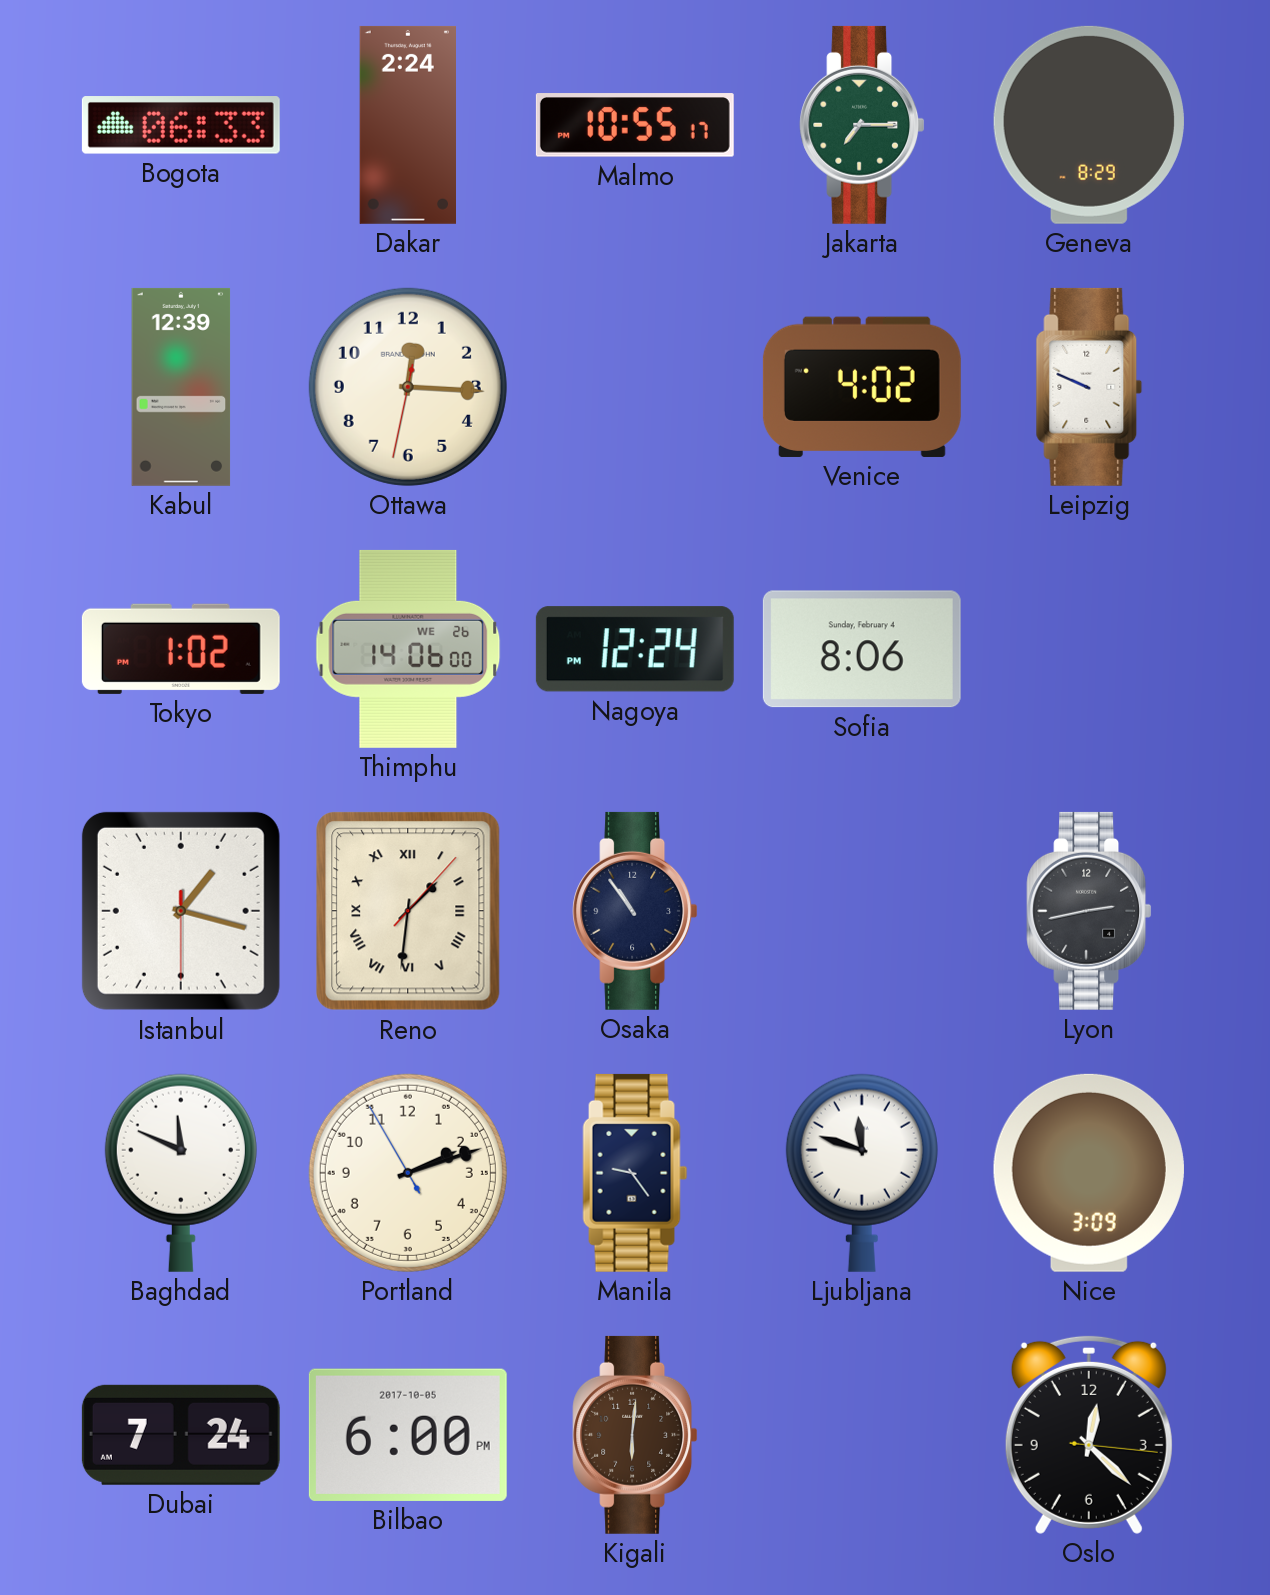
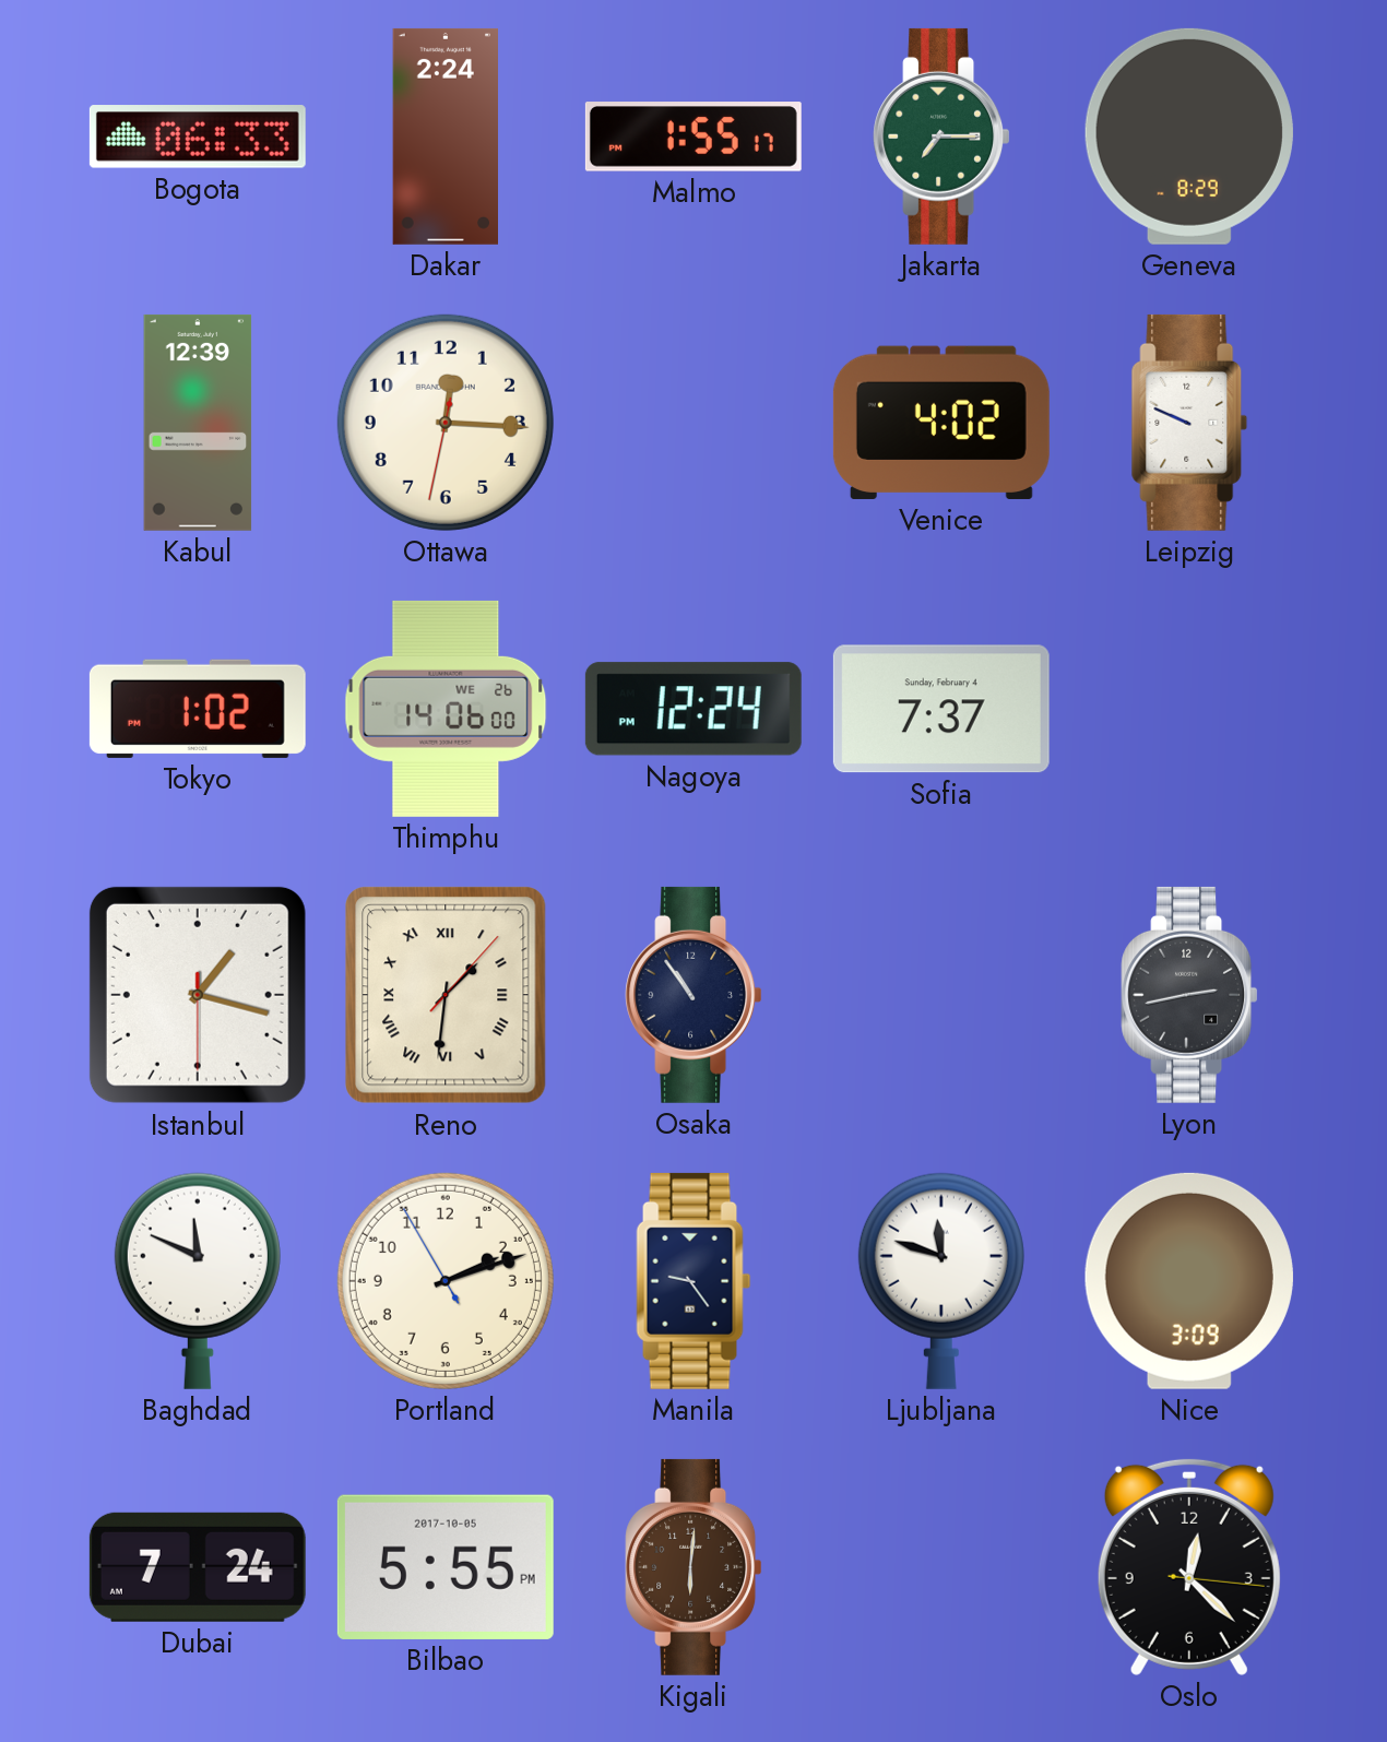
Malmo: 10:55 -> 1:55
Sofia: 8:06 -> 7:37
Bilbao: 6:00 -> 5:55
